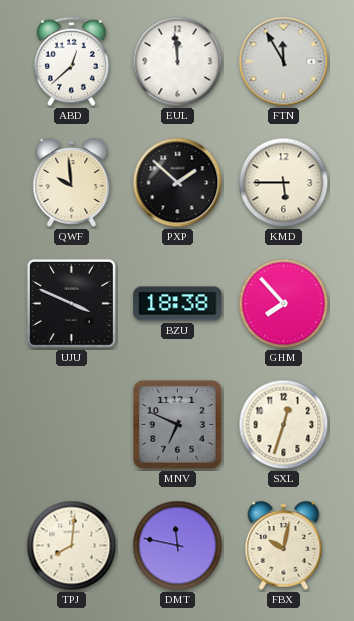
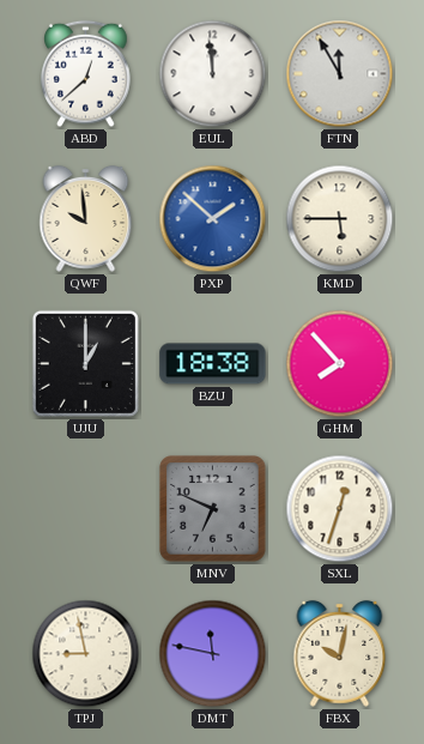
PXP dial: black -> blue
UJU: 3:49 -> 1:00
TPJ: 8:01 -> 8:58
